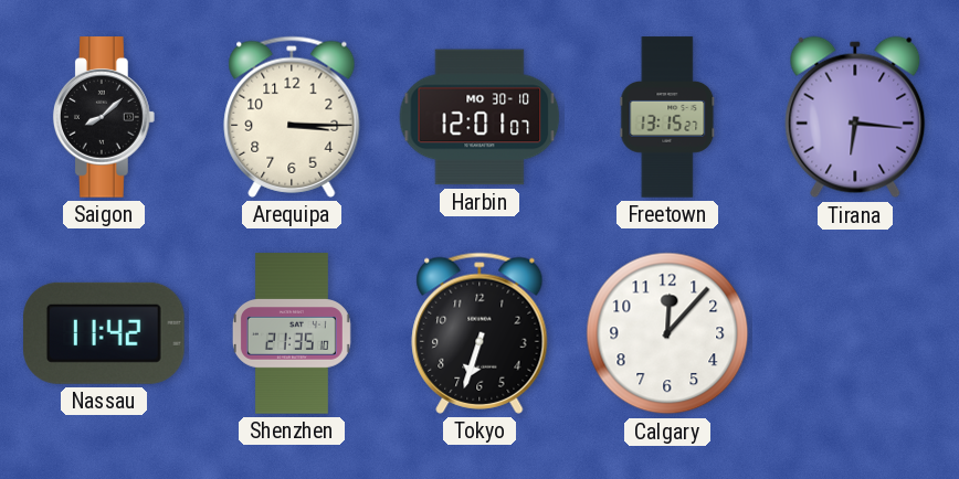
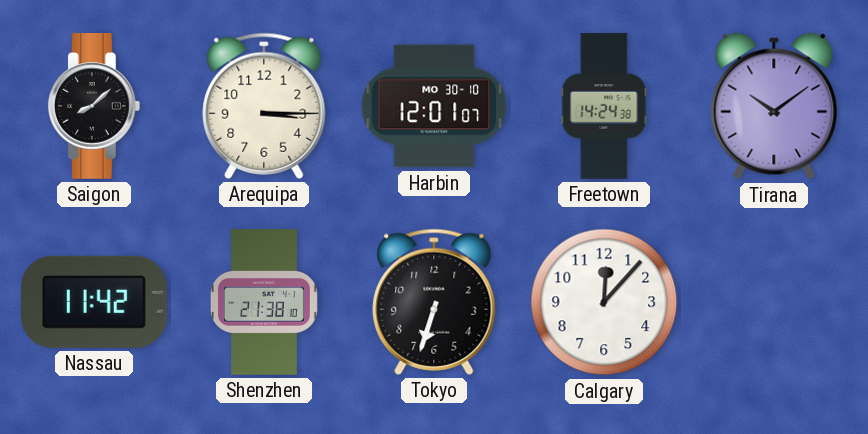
Freetown: 13:15 -> 14:24
Tirana: 6:16 -> 10:09
Shenzhen: 21:35 -> 21:38
